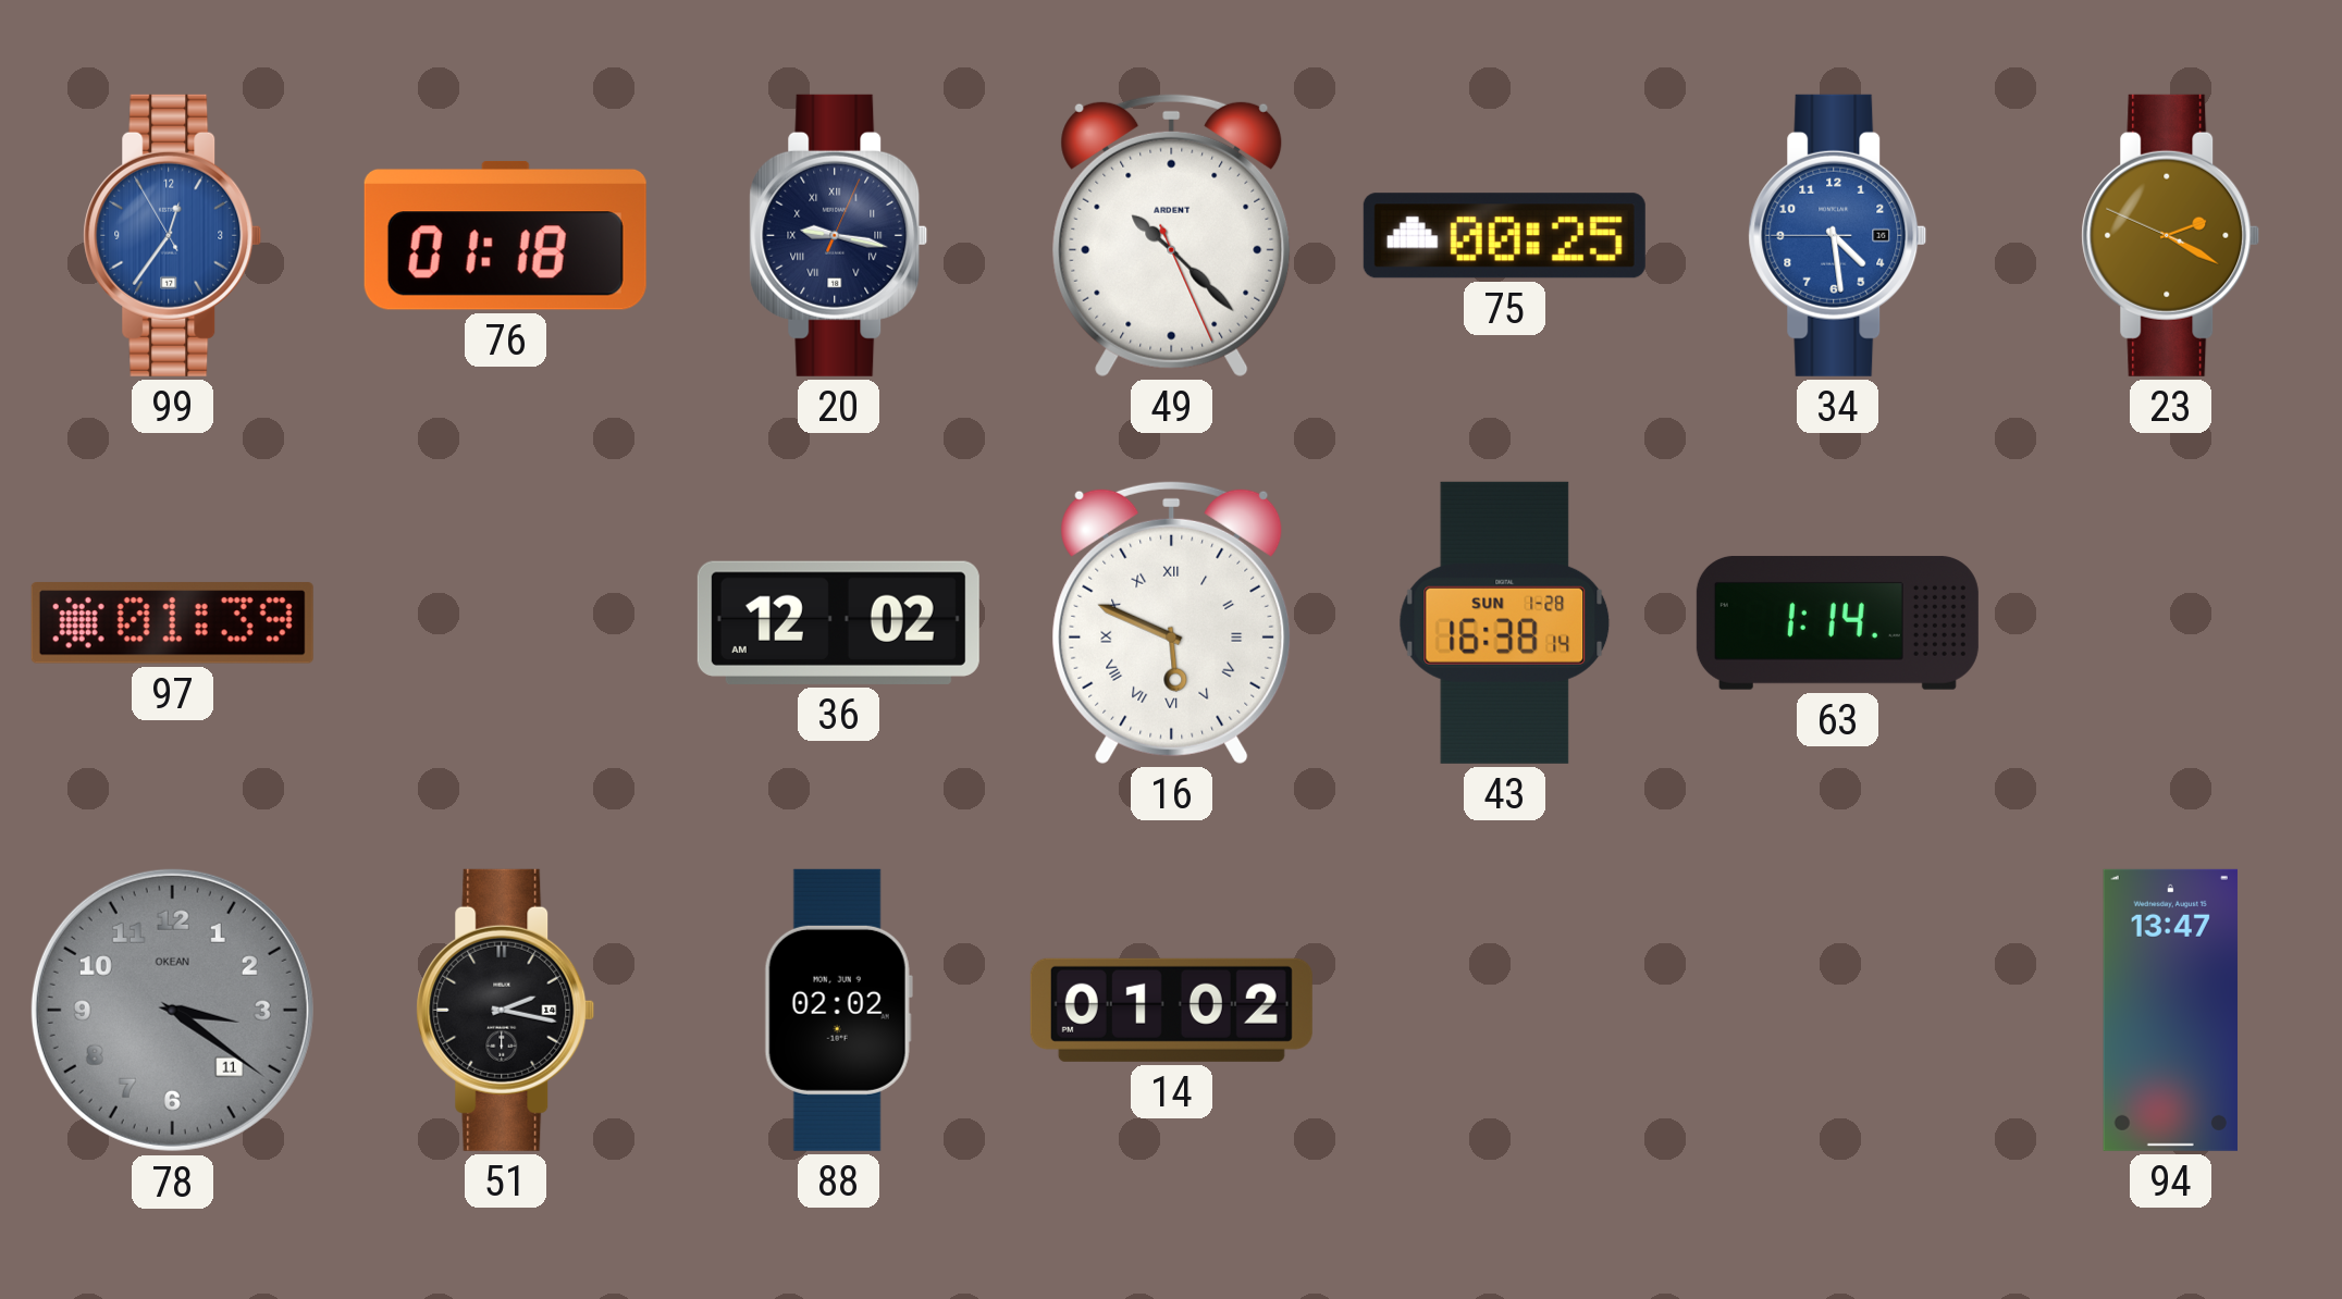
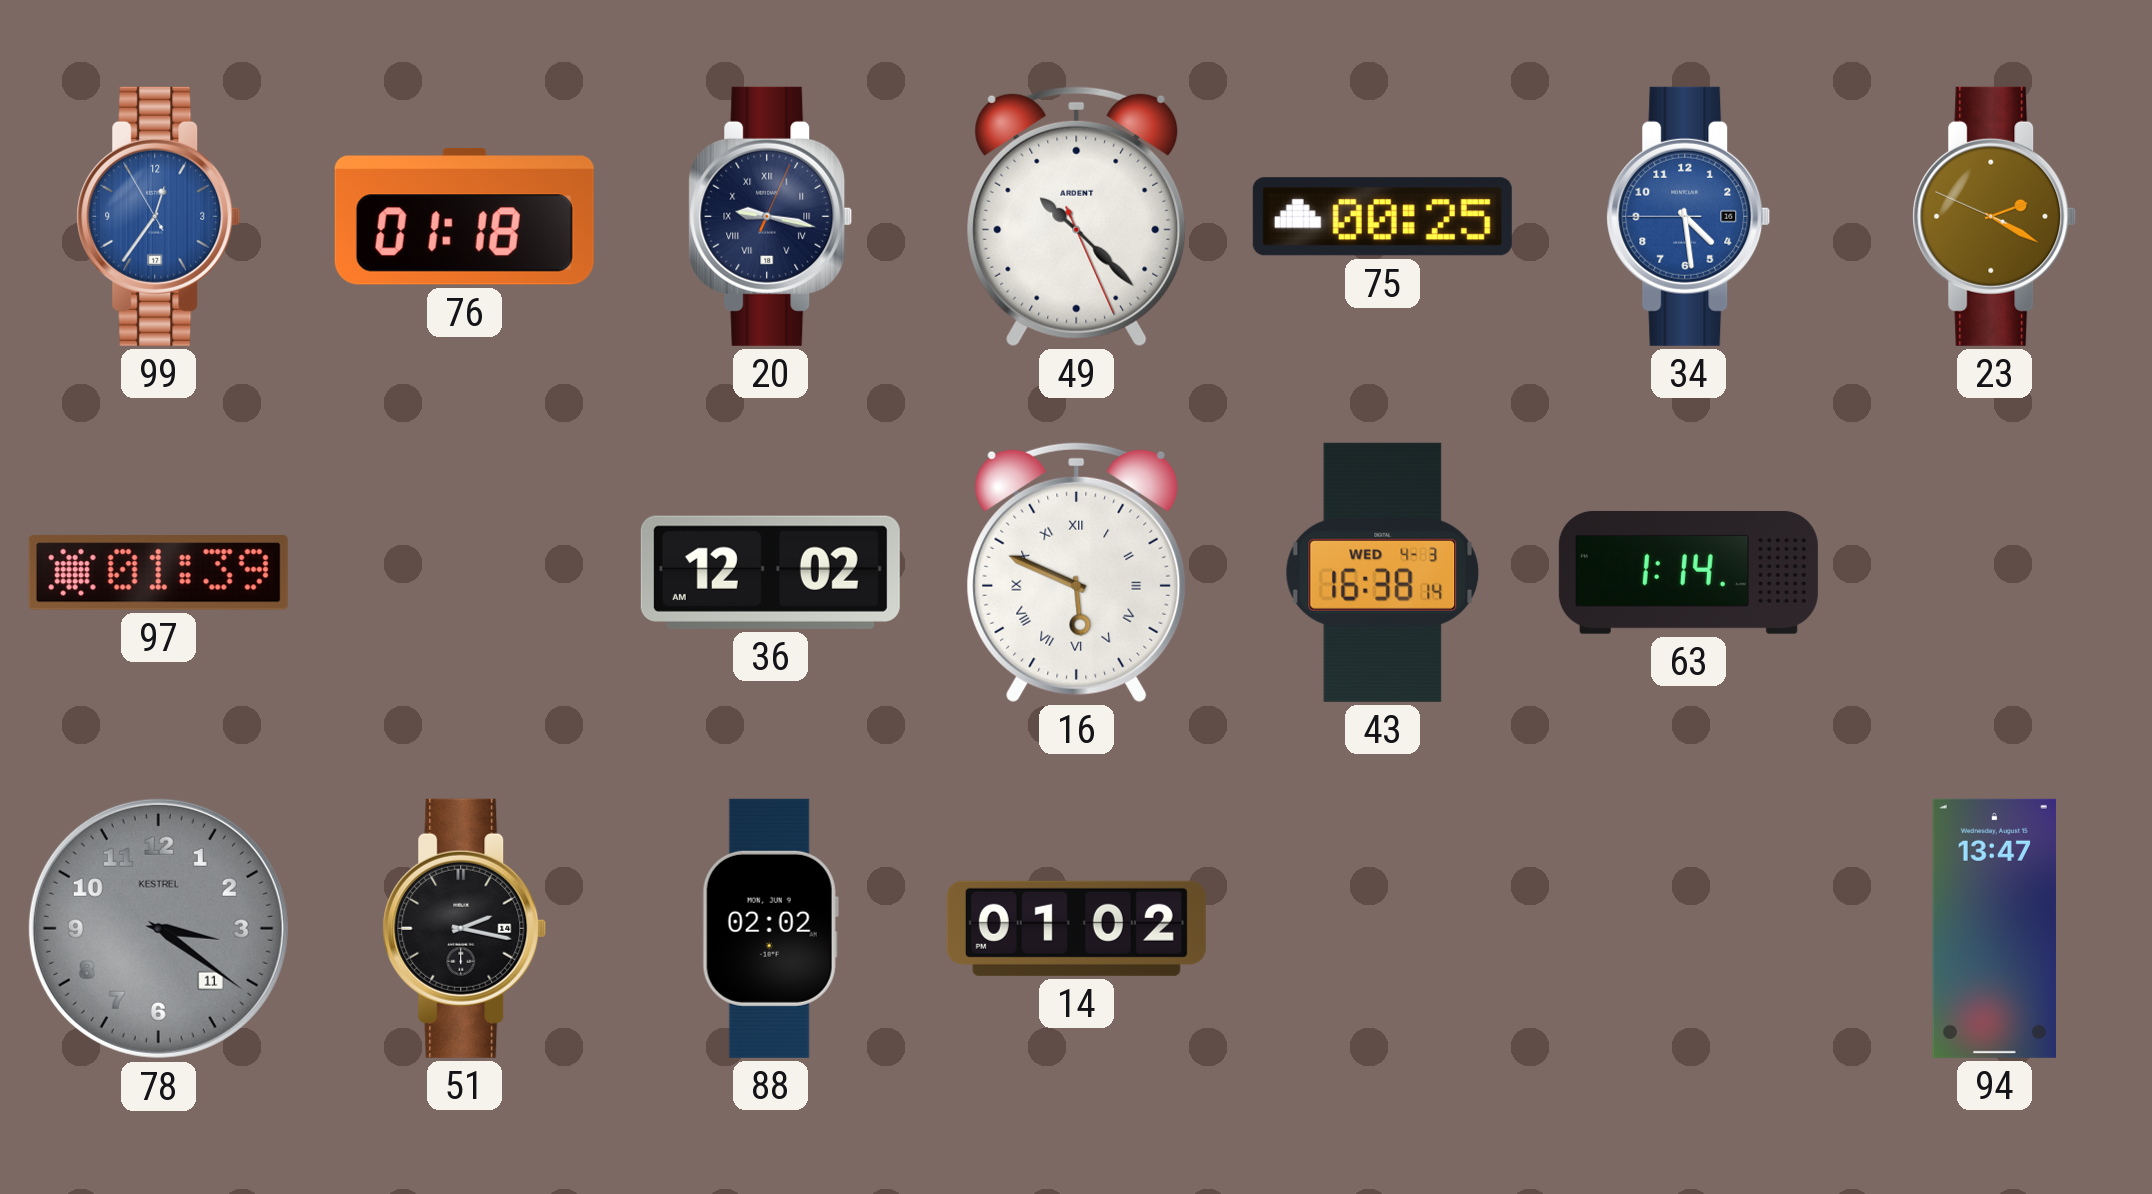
43 date: SUN 1-28 -> WED 4-3
78 brand: OKEAN -> KESTREL
